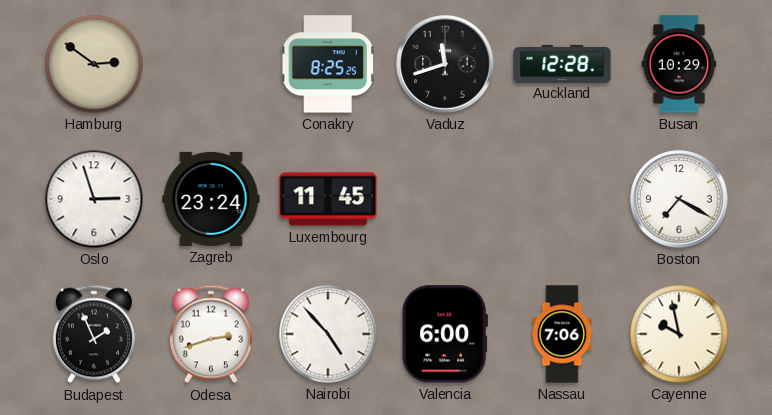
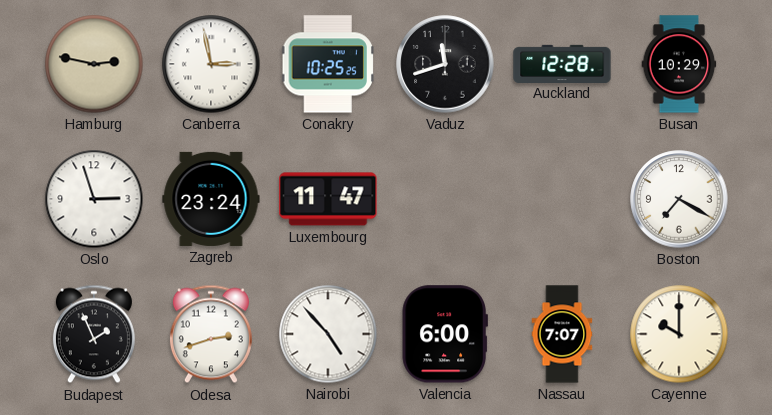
Hamburg: 2:51 -> 2:47
Canberra: none -> 2:58
Conakry: 8:25 -> 10:25
Luxembourg: 11:45 -> 11:47
Nassau: 7:06 -> 7:07
Cayenne: 9:58 -> 10:00
